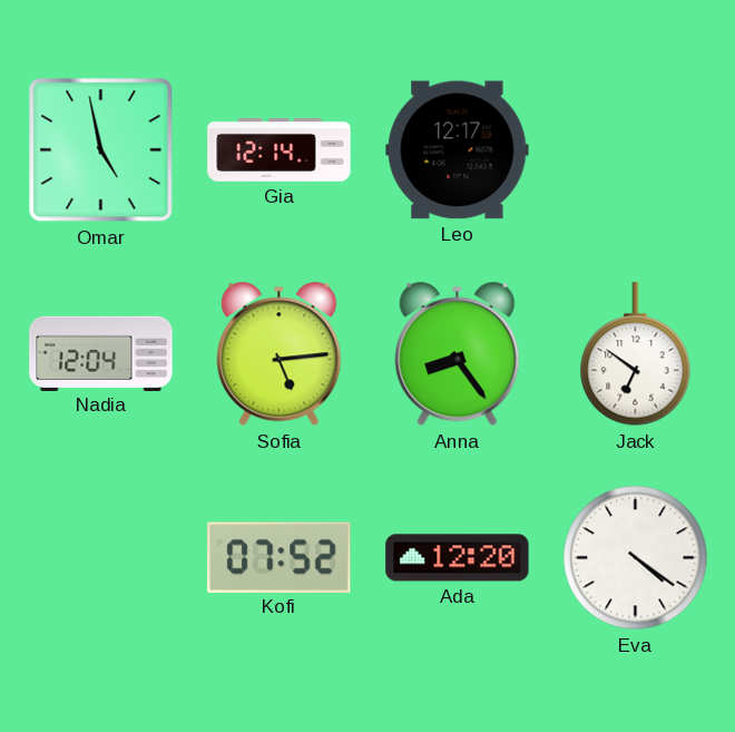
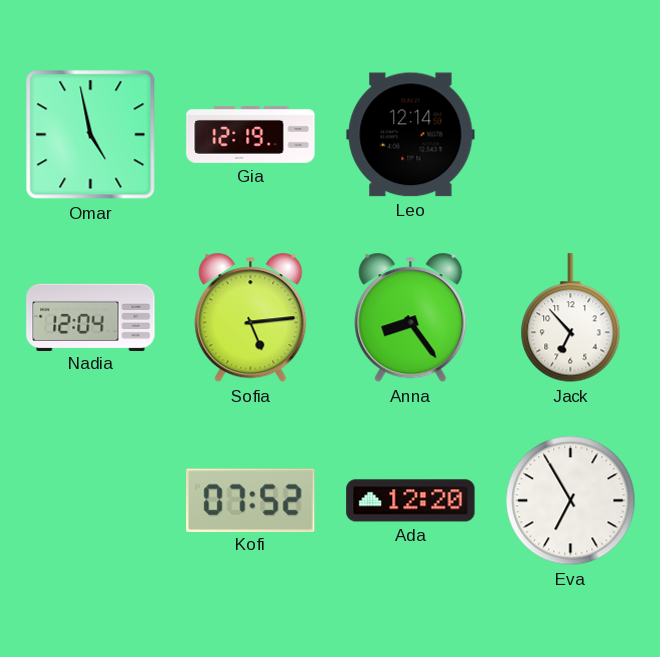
Gia: 12:14 -> 12:19
Leo: 12:17 -> 12:14
Jack: 6:51 -> 6:53
Eva: 4:21 -> 6:55
